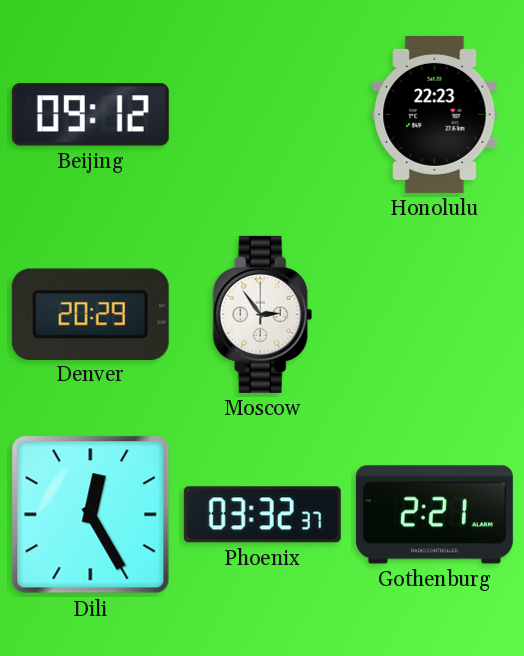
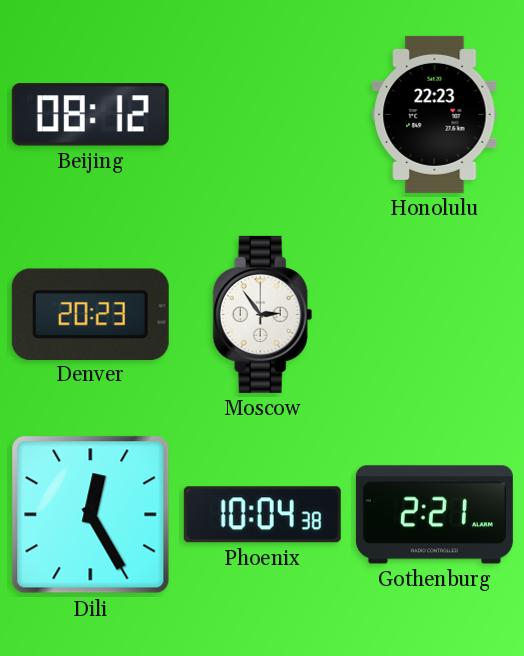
Beijing: 09:12 -> 08:12
Denver: 20:29 -> 20:23
Phoenix: 03:32 -> 10:04
